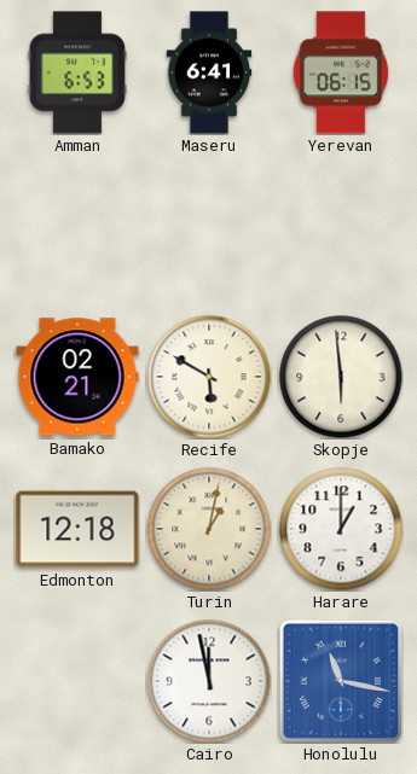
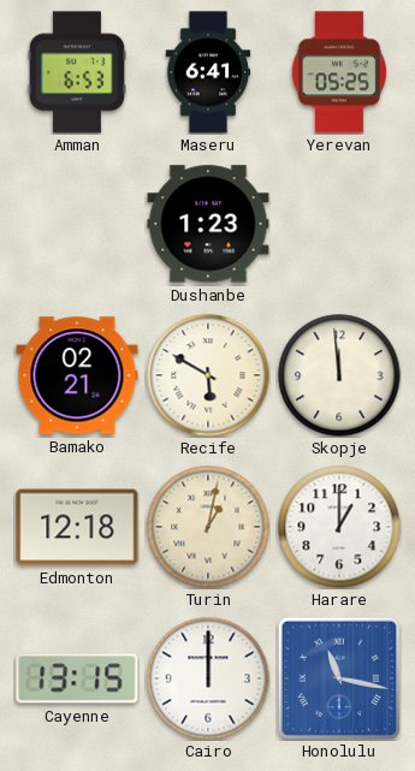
Yerevan: 06:15 -> 05:25
Dushanbe: none -> 1:23
Skopje: 5:59 -> 11:59
Cayenne: none -> 13:15
Cairo: 11:58 -> 12:00
